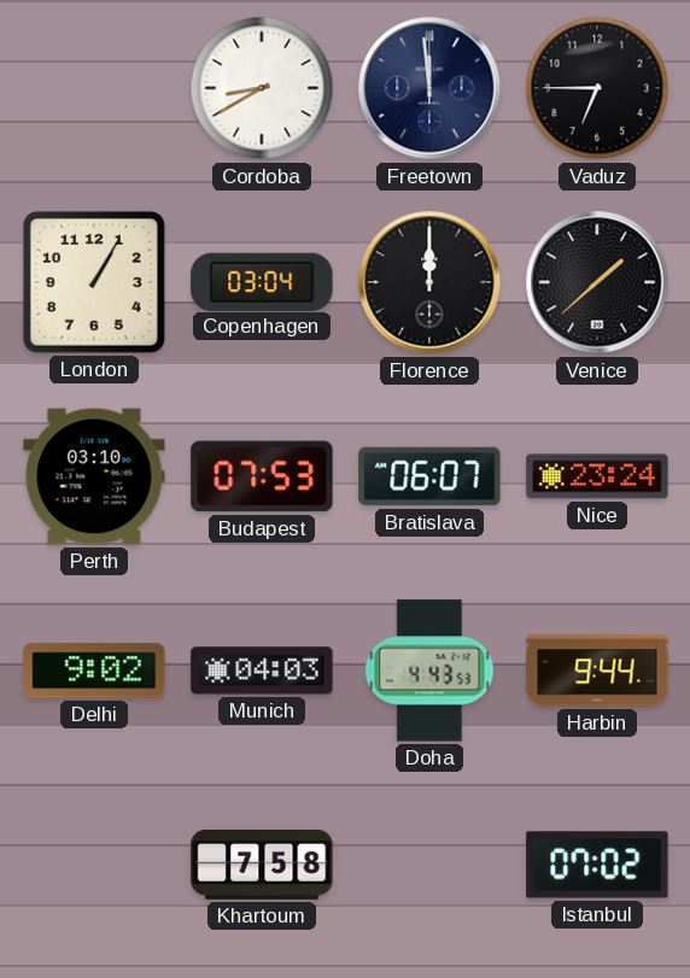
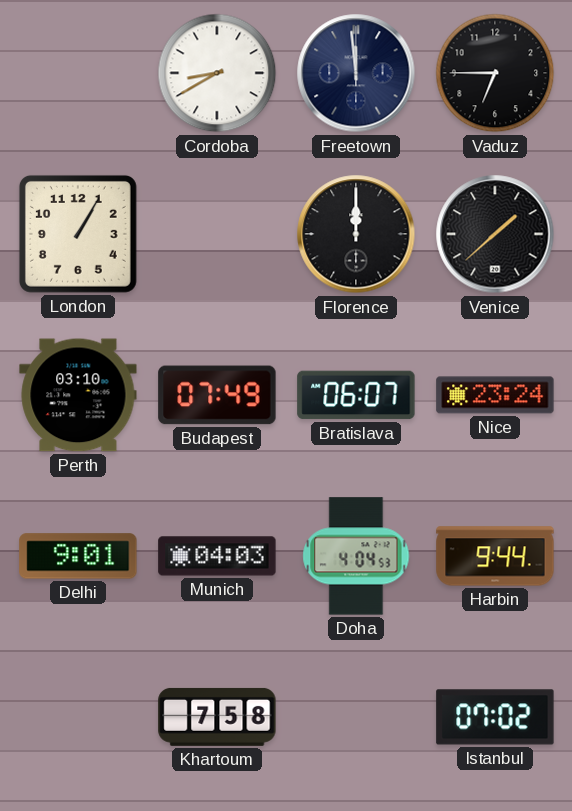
Copenhagen: 03:04 -> none
Budapest: 07:53 -> 07:49
Delhi: 9:02 -> 9:01
Doha: 4:43 -> 4:04
